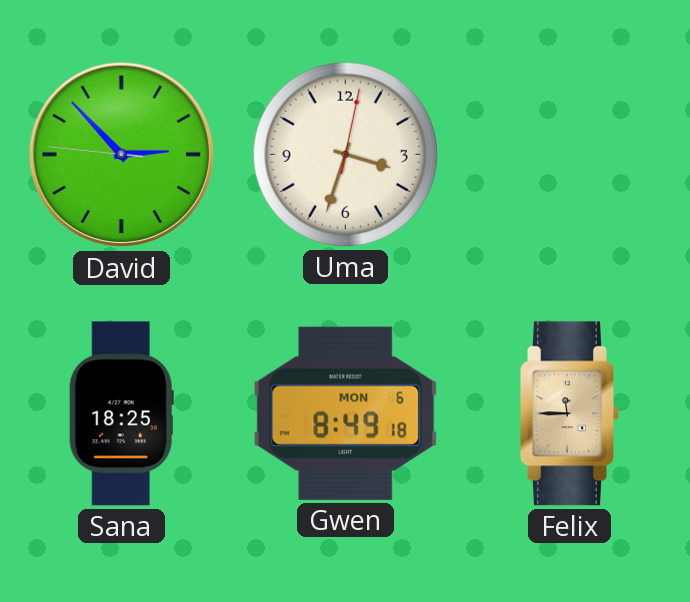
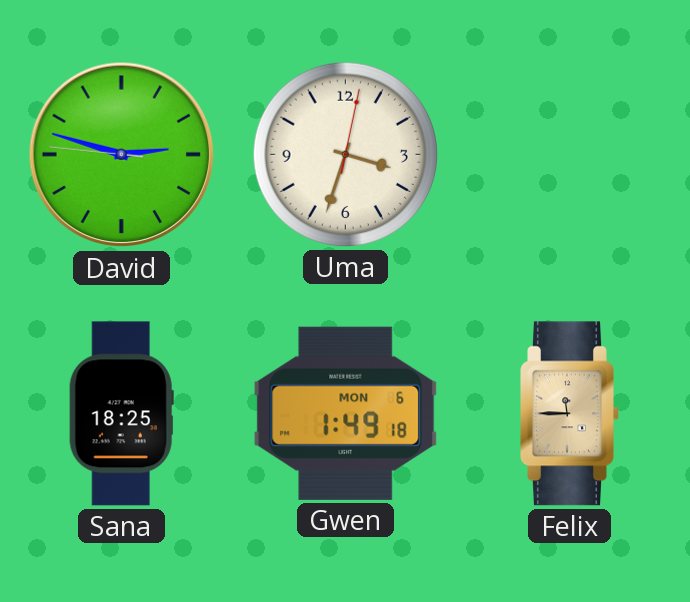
David: 2:52 -> 2:47
Gwen: 8:49 -> 1:49
